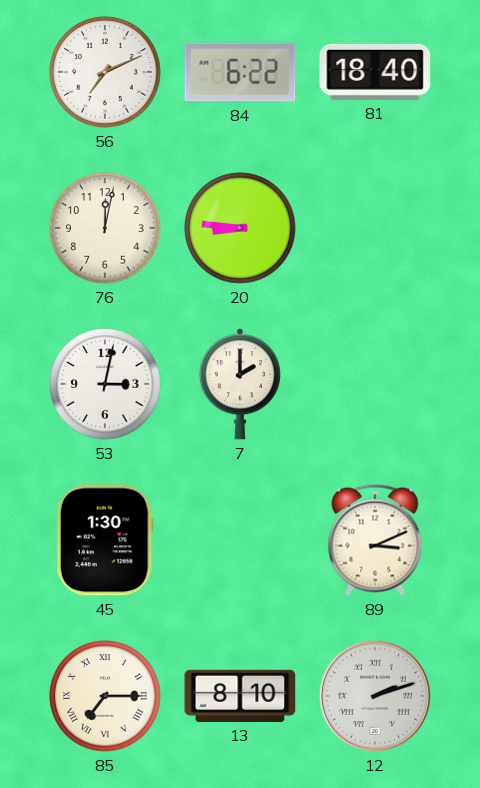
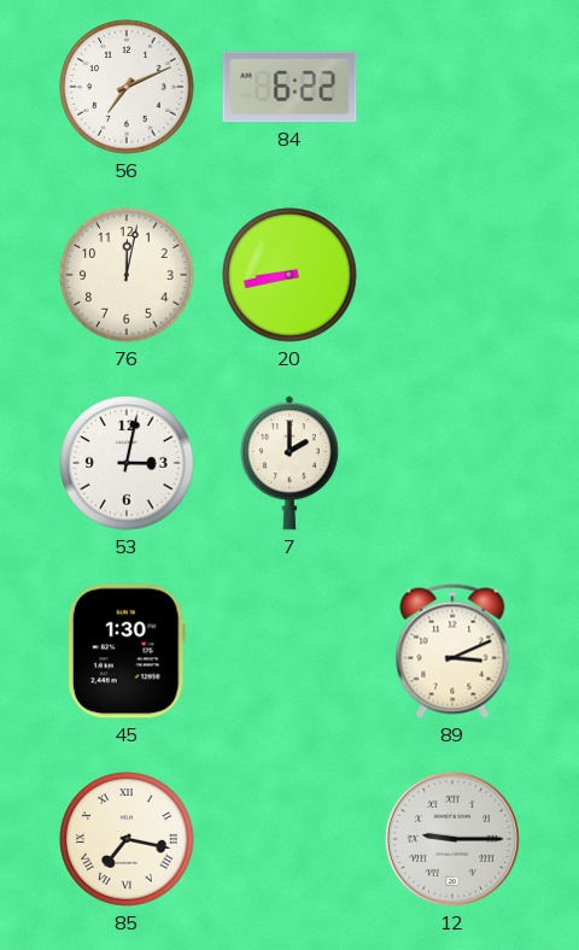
81: 18:40 -> none
20: 8:46 -> 8:43
85: 7:15 -> 7:17
13: 8:10 -> none
12: 2:12 -> 9:15
